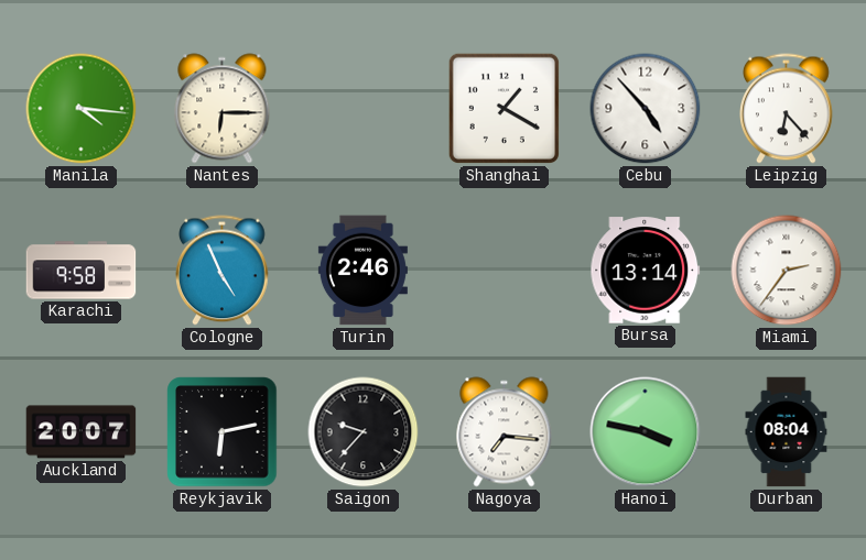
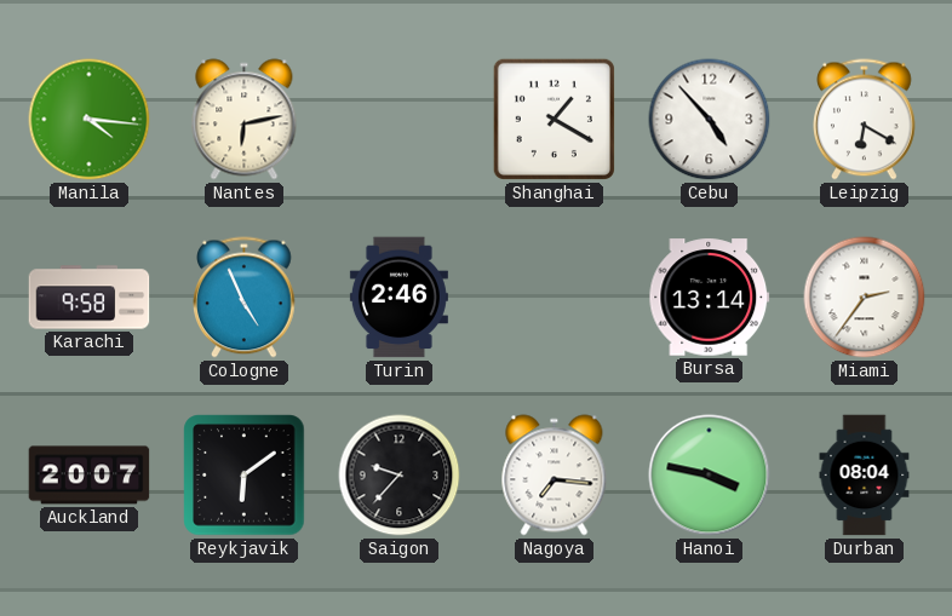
Nantes: 6:15 -> 6:13
Leipzig: 6:23 -> 6:20
Reykjavik: 6:13 -> 6:09
